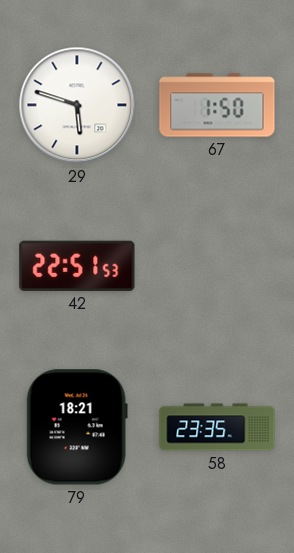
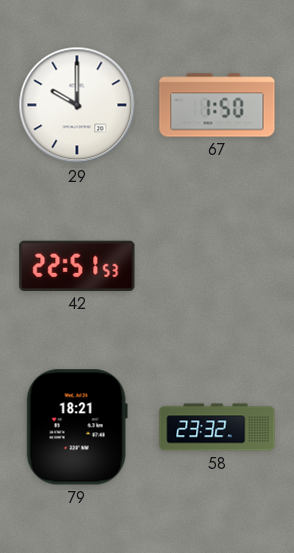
29: 5:48 -> 10:00
58: 23:35 -> 23:32
